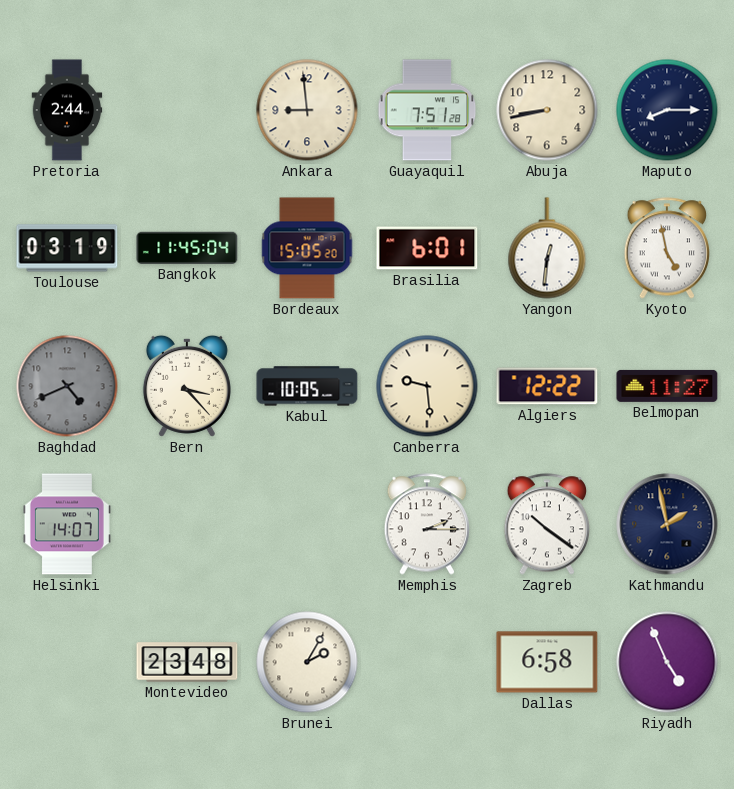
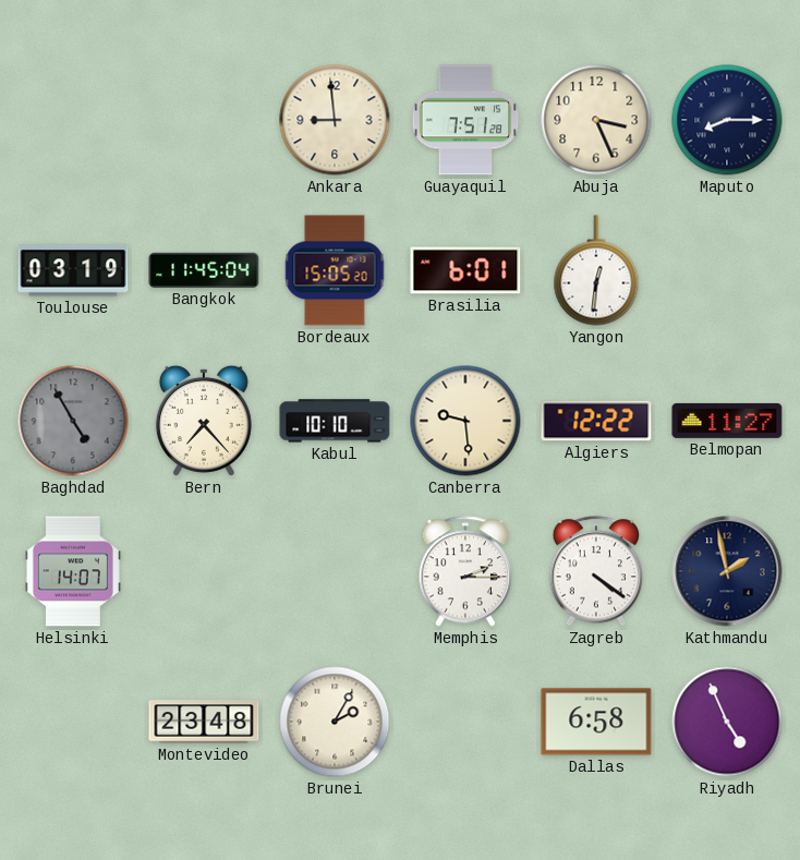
Pretoria: 2:44 -> none
Abuja: 8:43 -> 3:26
Kyoto: 4:58 -> none
Baghdad: 4:41 -> 4:55
Bern: 3:23 -> 7:23
Kabul: 10:05 -> 10:10
Zagreb: 10:21 -> 4:21
